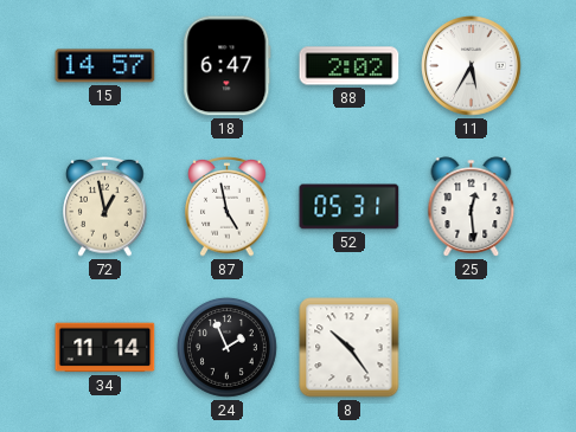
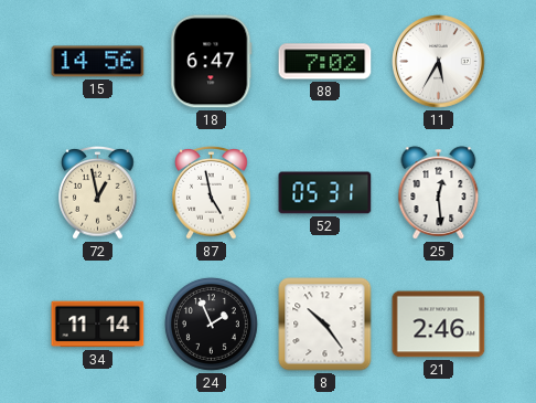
15: 14:57 -> 14:56
88: 2:02 -> 7:02
21: none -> 2:46
